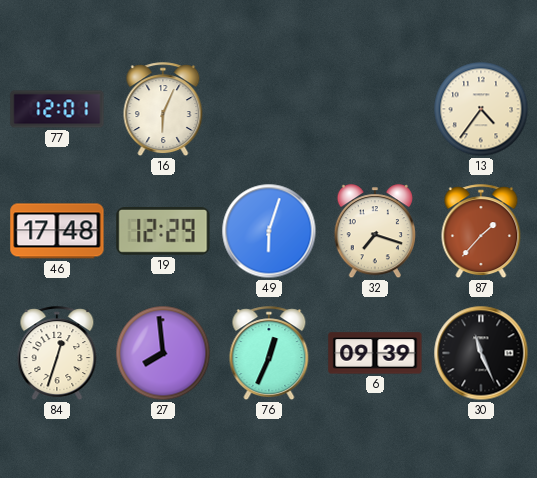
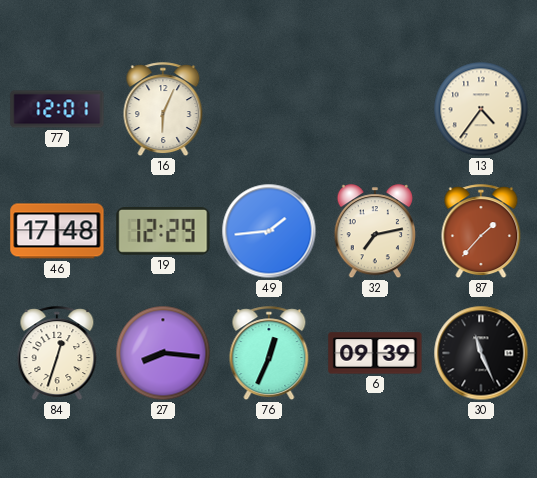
49: 6:03 -> 1:44
32: 7:18 -> 7:13
27: 7:59 -> 8:16
